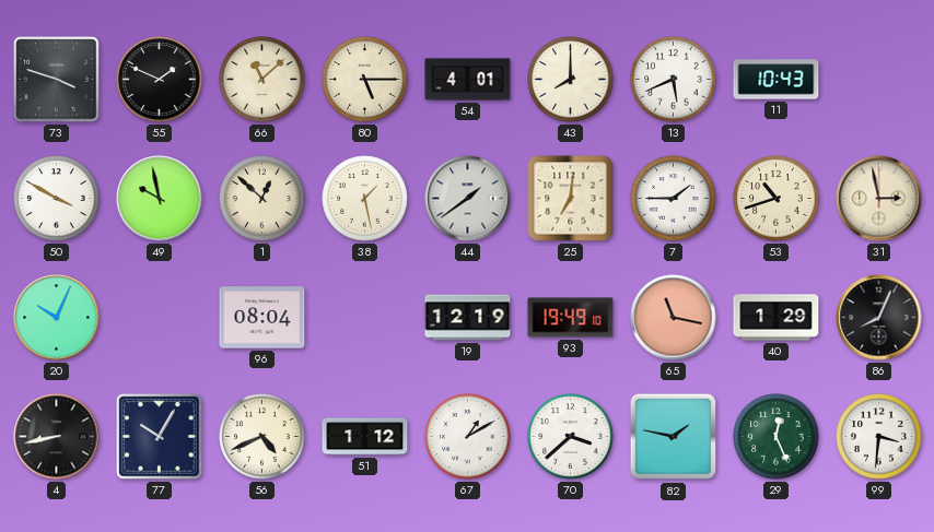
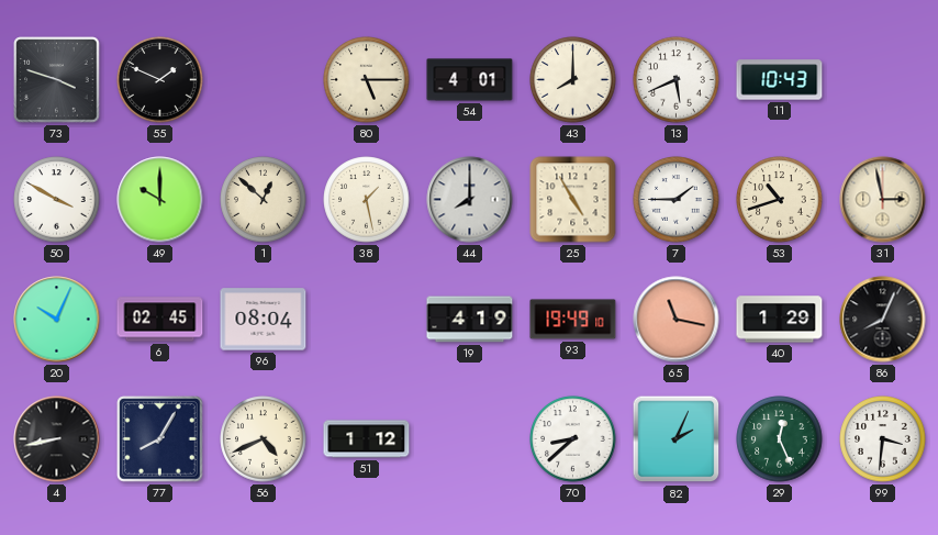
66: 11:08 -> none
49: 9:58 -> 10:00
44: 1:39 -> 8:00
25: 7:01 -> 4:55
6: none -> 02:45
19: 12:19 -> 4:19
77: 10:05 -> 8:05
67: 1:10 -> none
70: 3:38 -> 8:38
82: 1:47 -> 2:04
